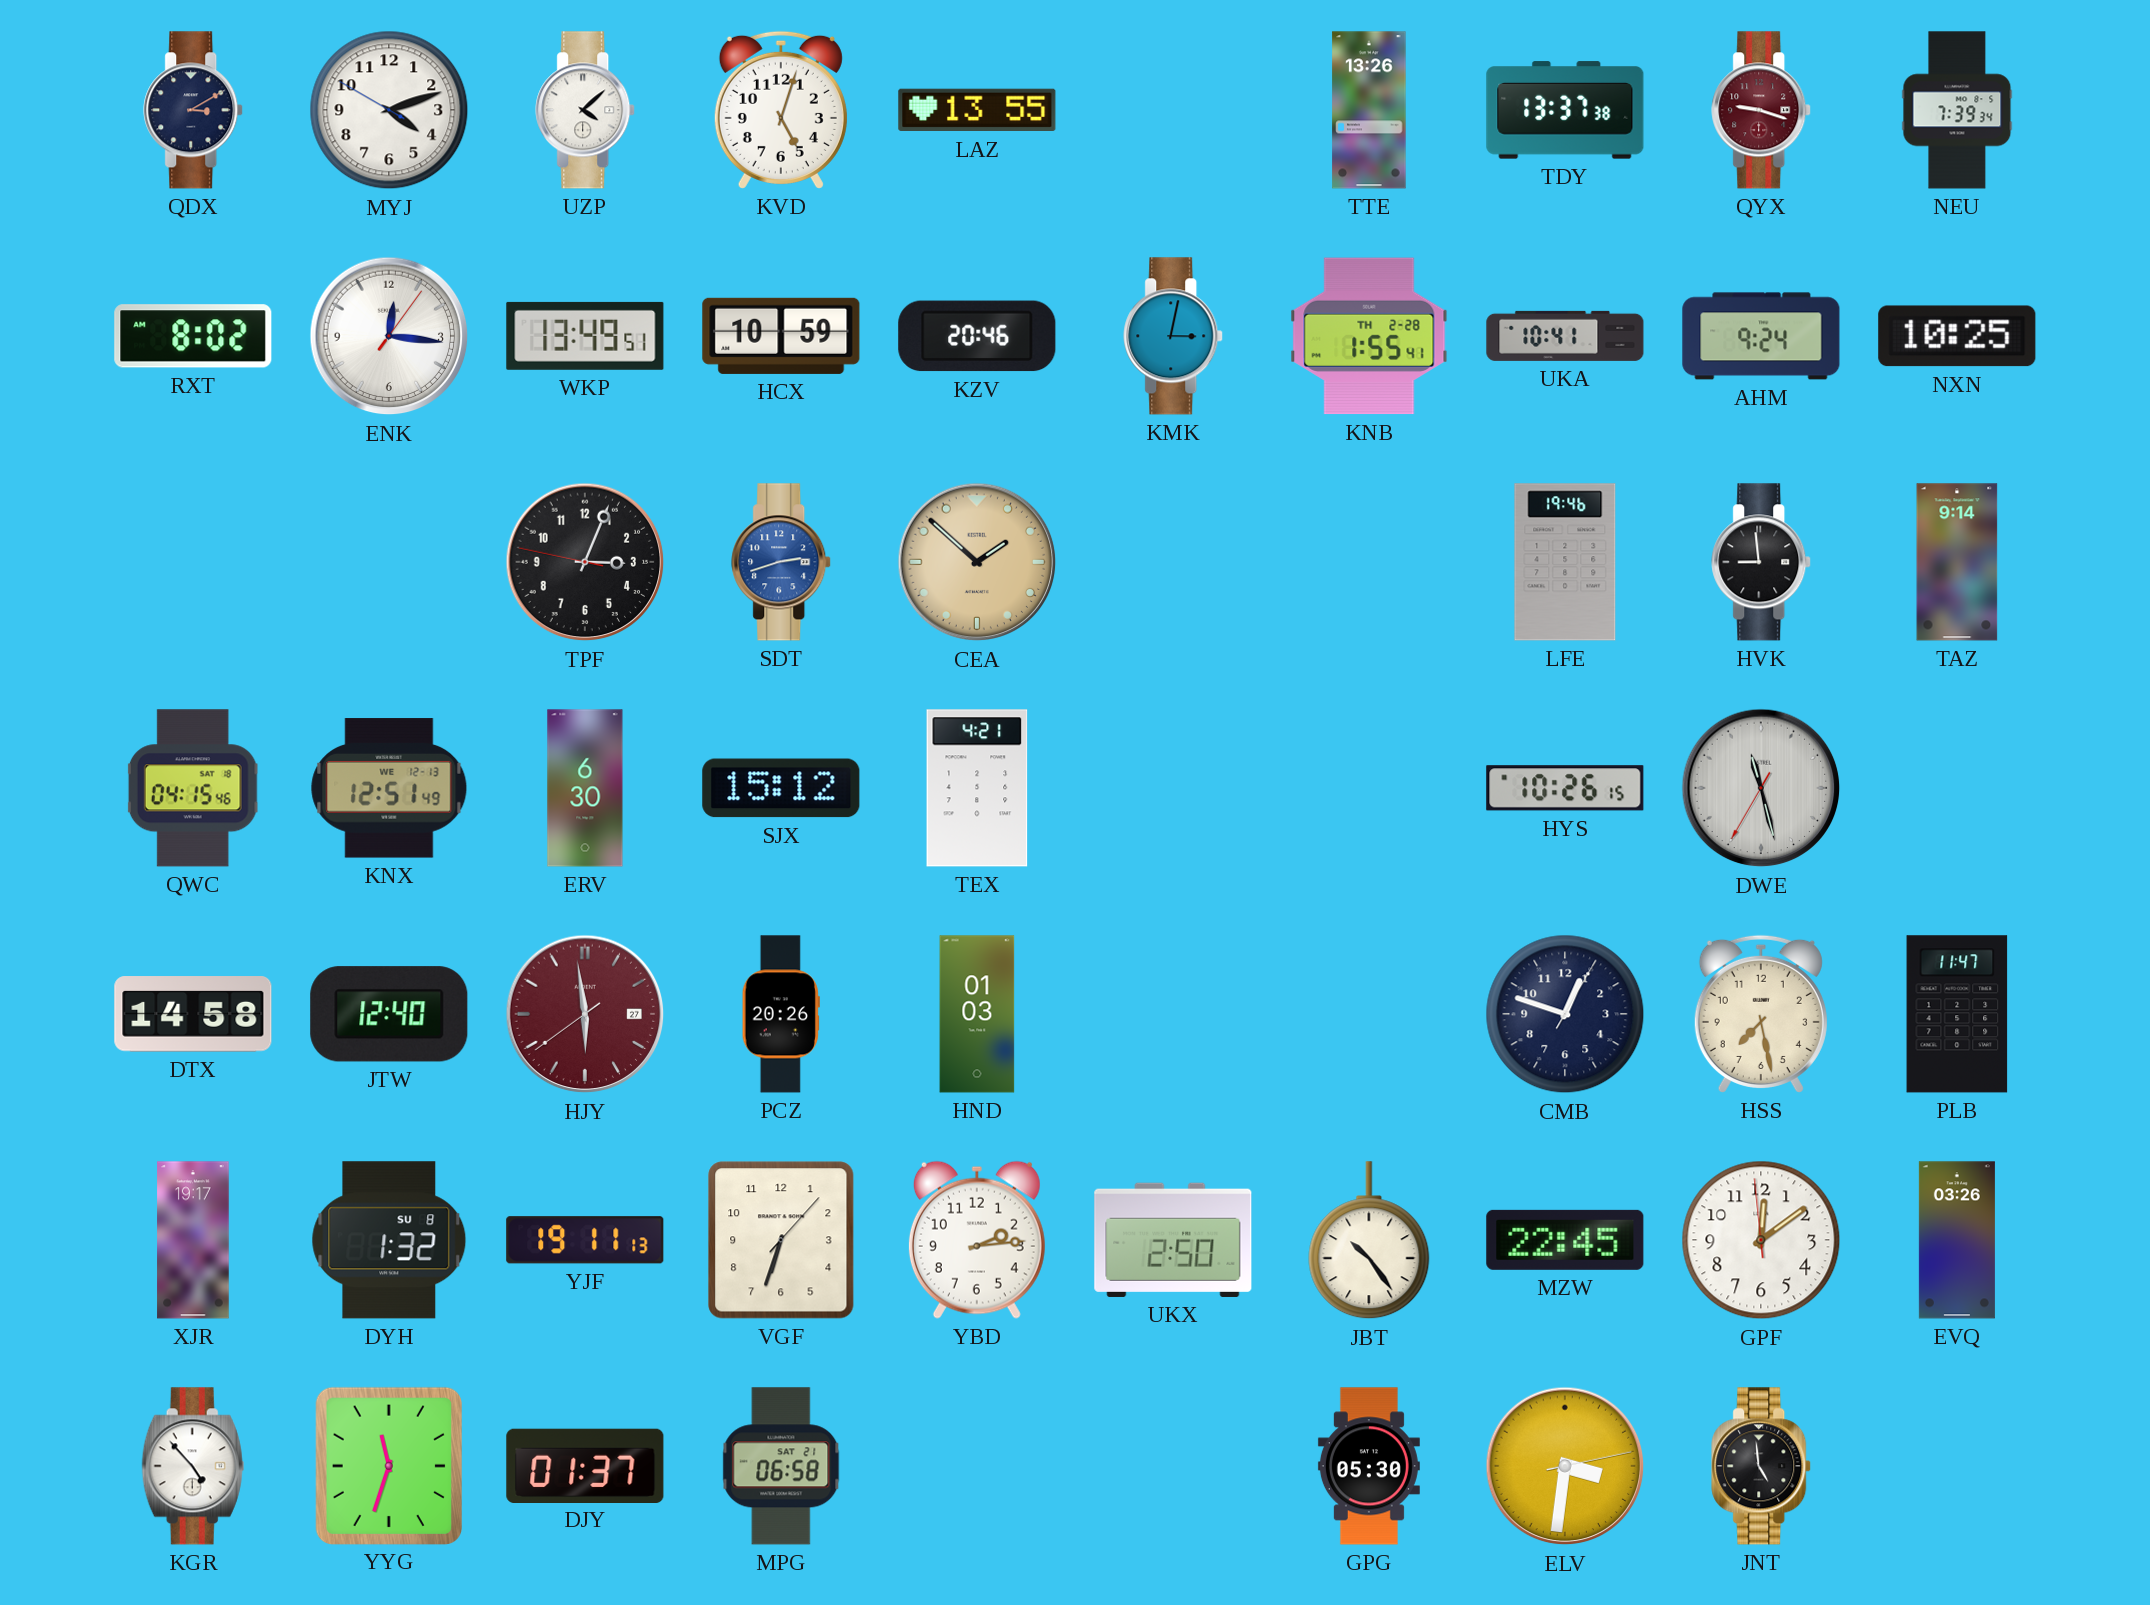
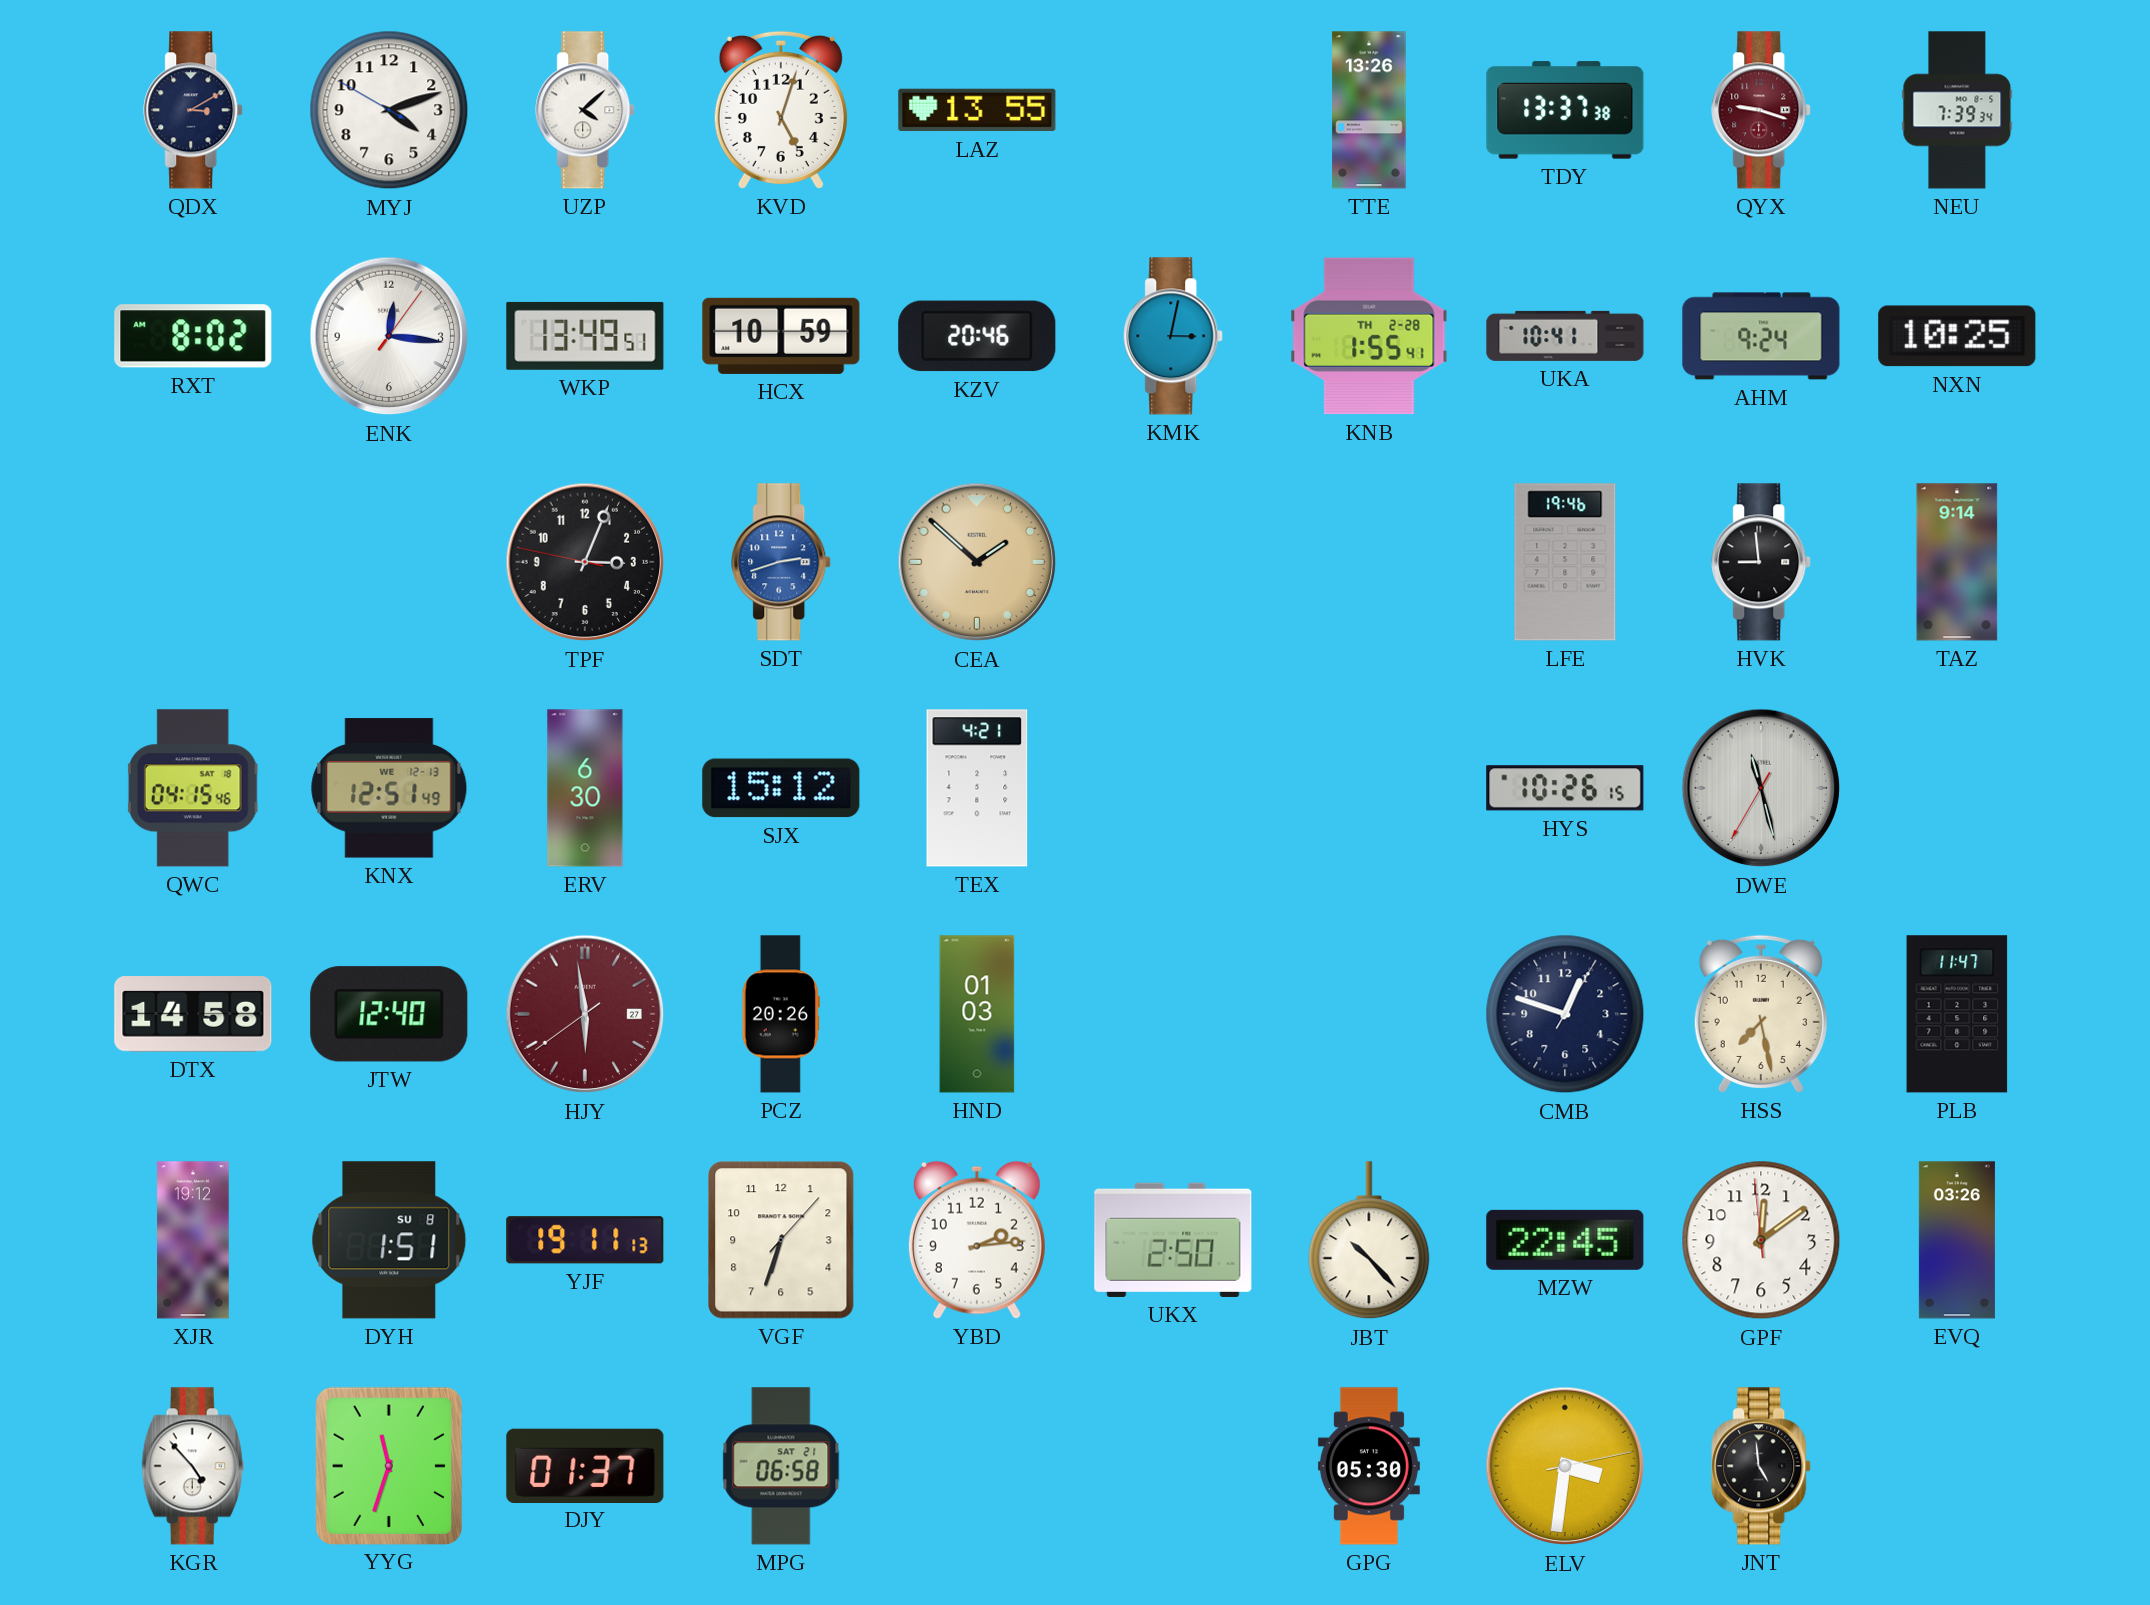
XJR: 19:17 -> 19:12
DYH: 1:32 -> 1:51
JBT: 10:24 -> 10:23
